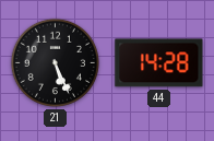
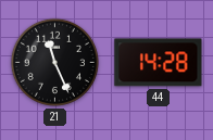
21: 5:26 -> 11:26
